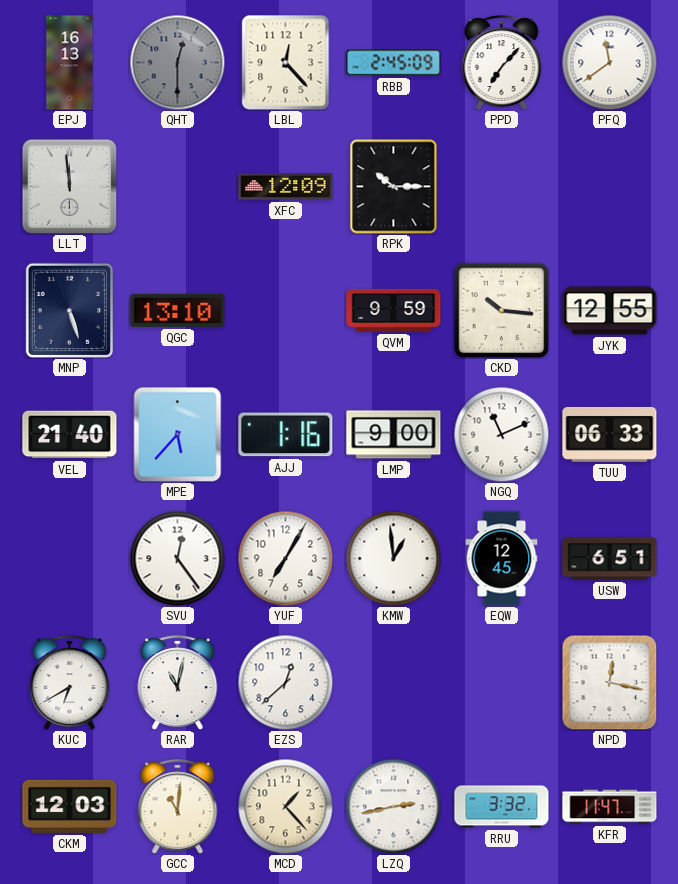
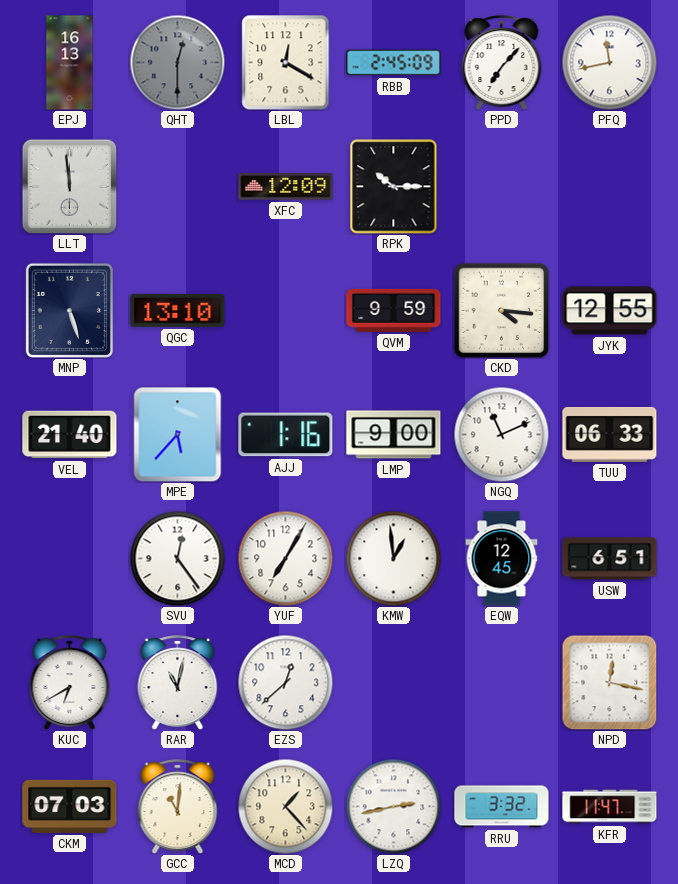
LBL: 12:23 -> 12:20
PFQ: 11:39 -> 11:43
CKD: 10:16 -> 4:16
CKM: 12:03 -> 07:03
